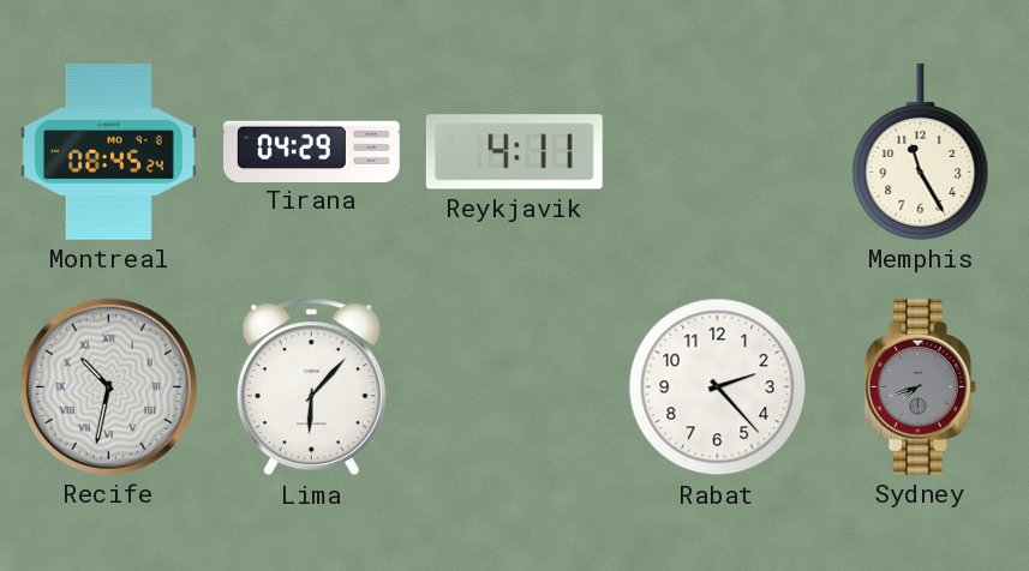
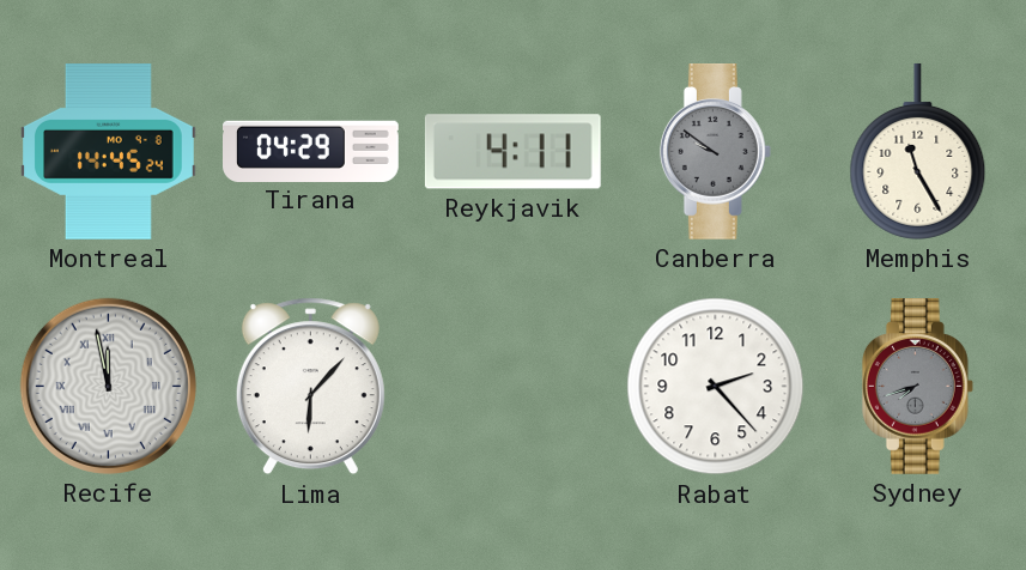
Montreal: 08:45 -> 14:45
Canberra: none -> 9:51
Recife: 10:32 -> 11:58
